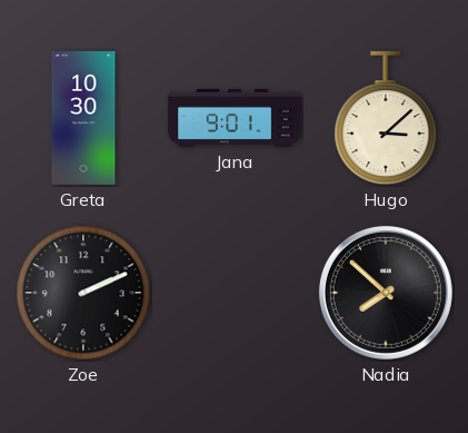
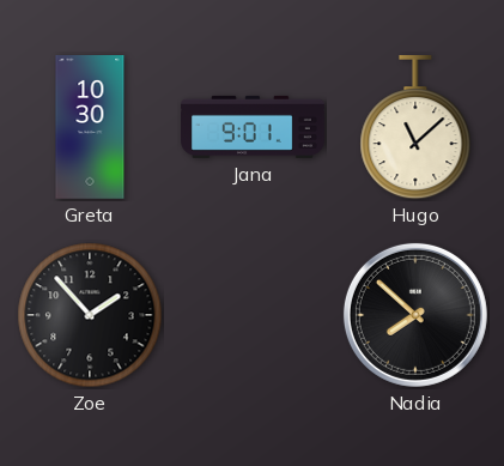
Hugo: 3:08 -> 11:08
Zoe: 2:11 -> 1:53
